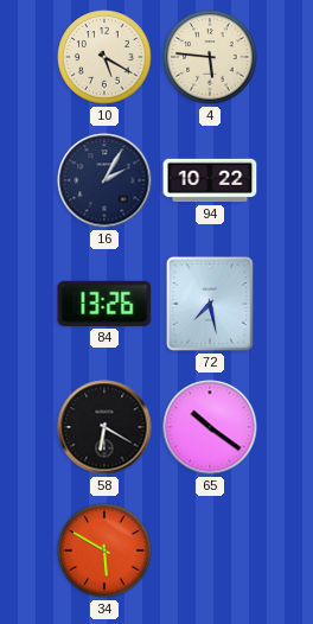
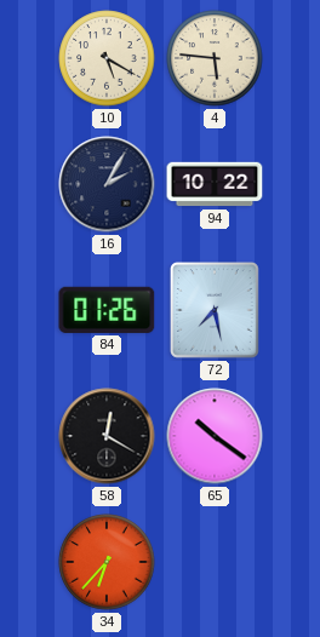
84: 13:26 -> 01:26
58: 6:20 -> 12:20
34: 5:50 -> 6:37
